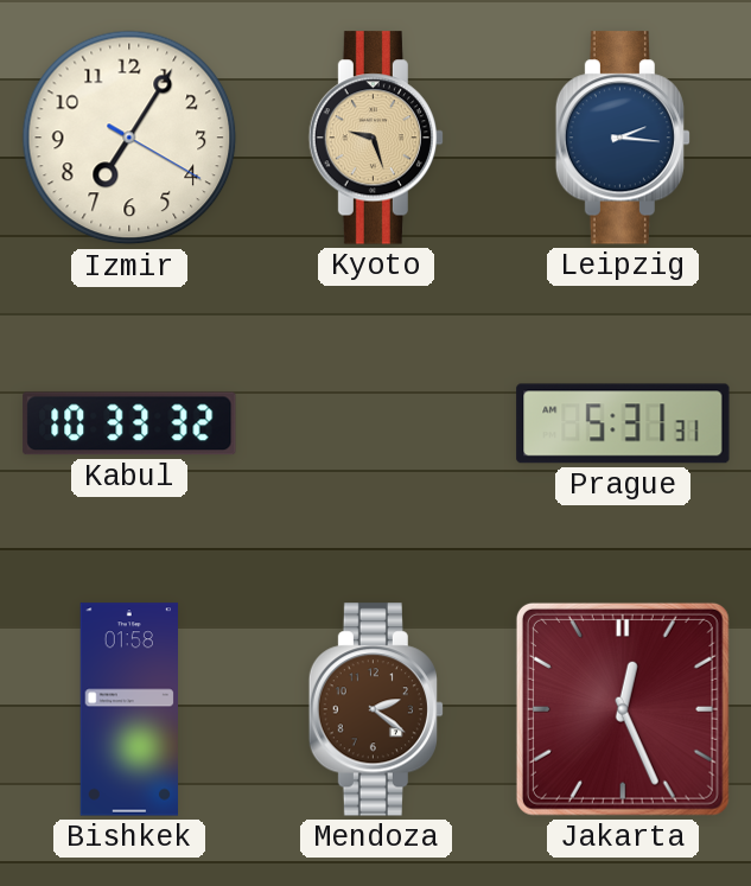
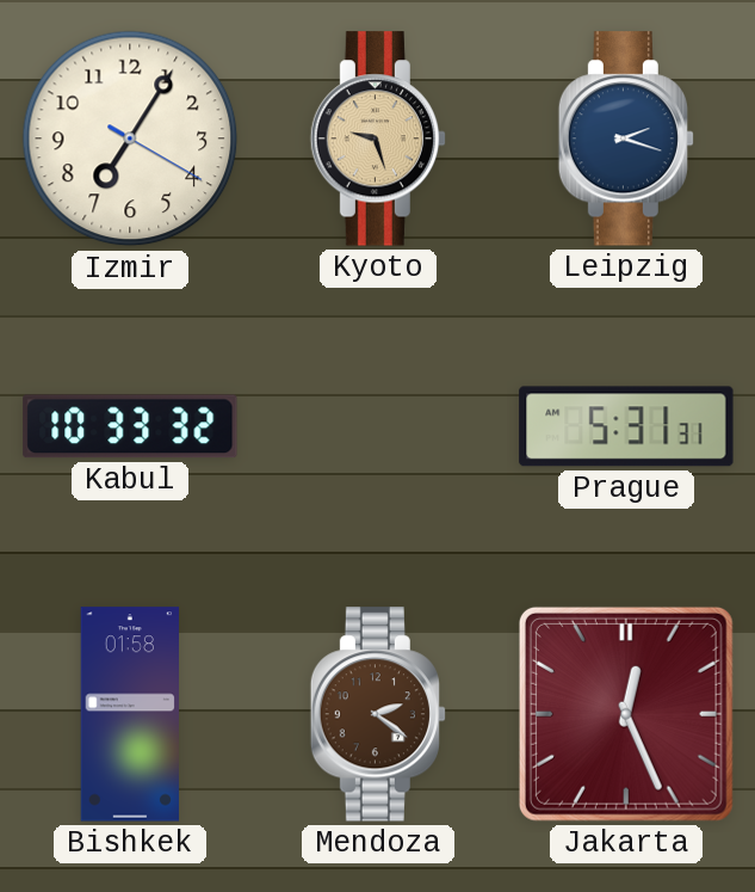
Leipzig: 2:16 -> 2:18
